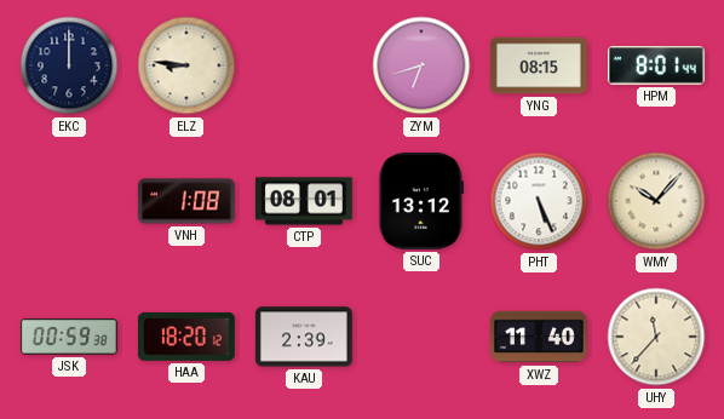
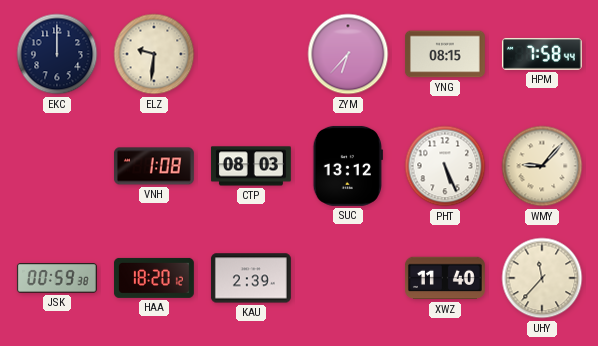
ELZ: 8:46 -> 9:31
ZYM: 6:42 -> 6:37
HPM: 8:01 -> 7:58
CTP: 08:01 -> 08:03
WMY: 10:07 -> 9:07
